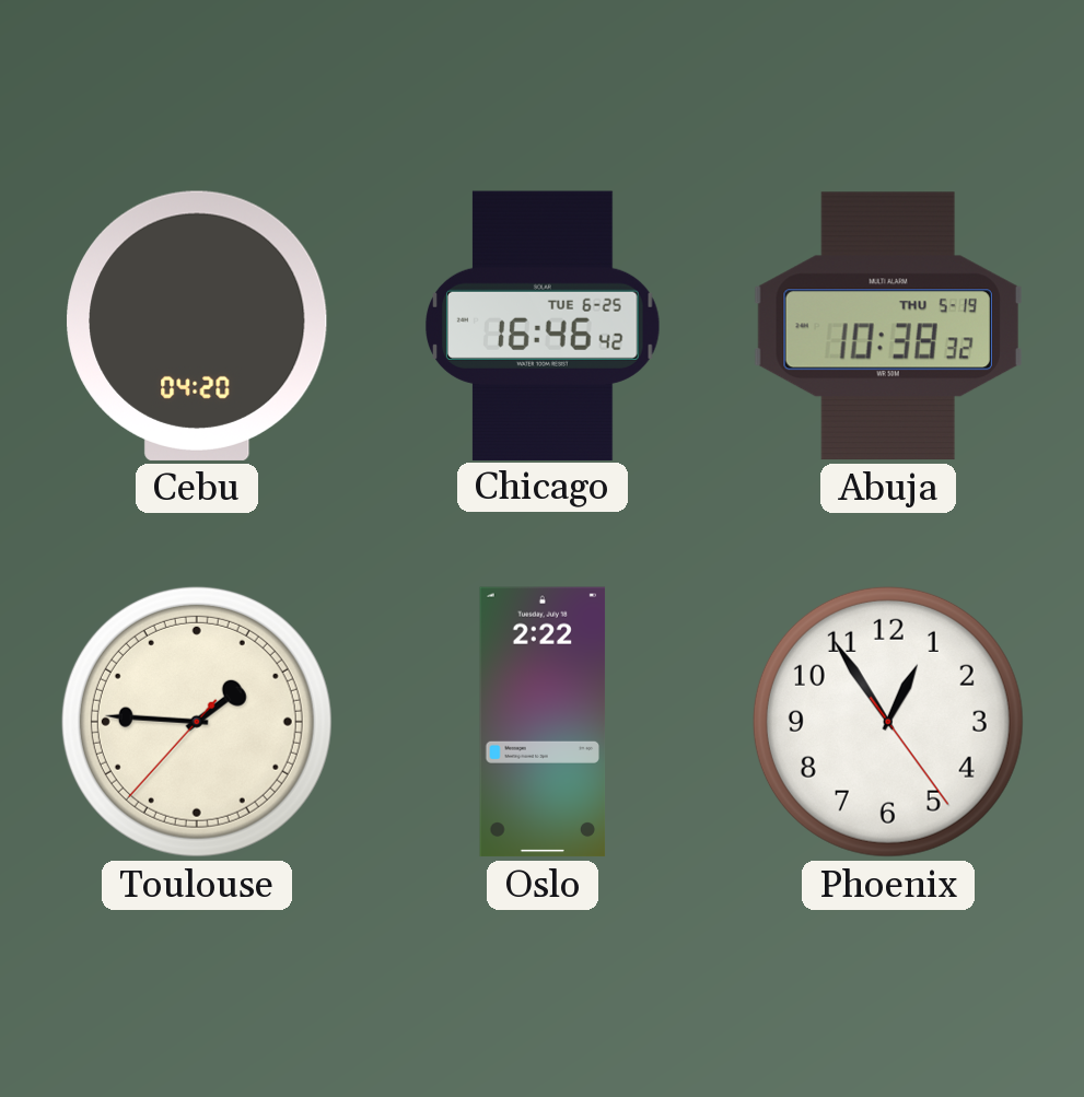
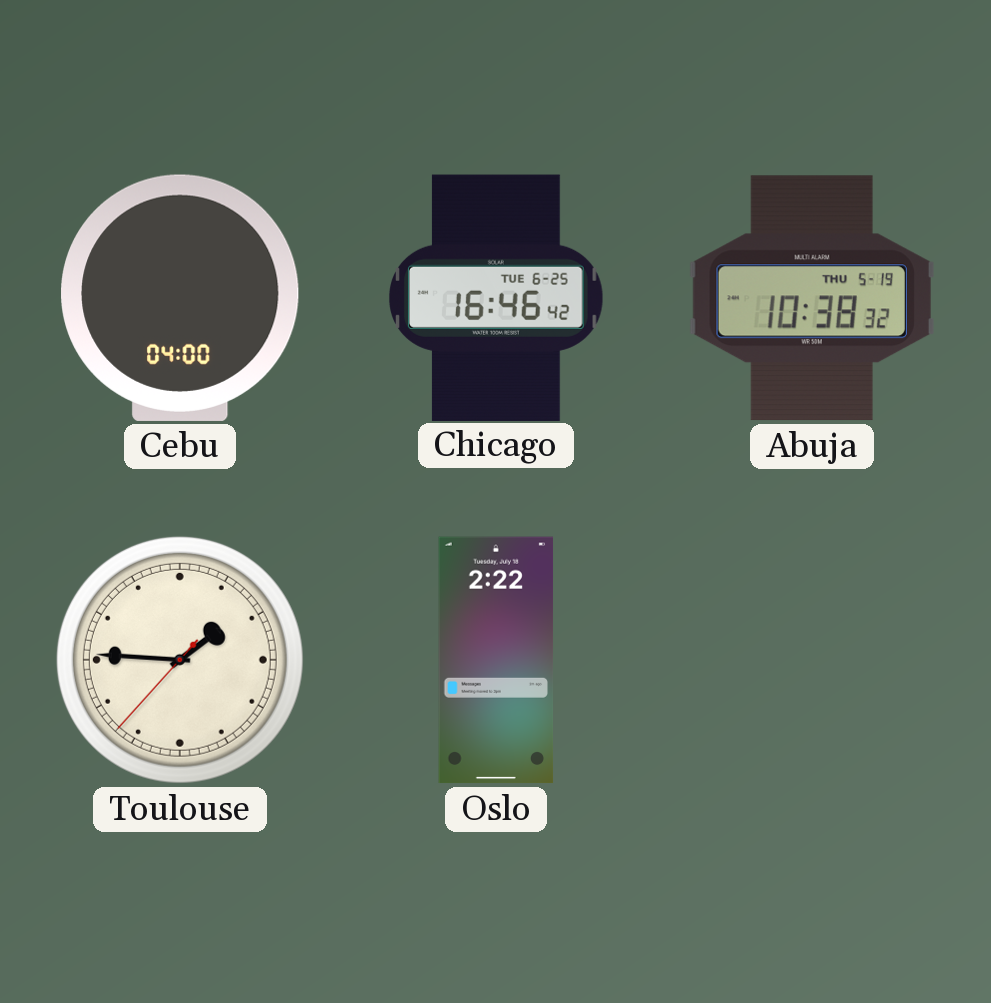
Cebu: 04:20 -> 04:00
Phoenix: 12:54 -> none
